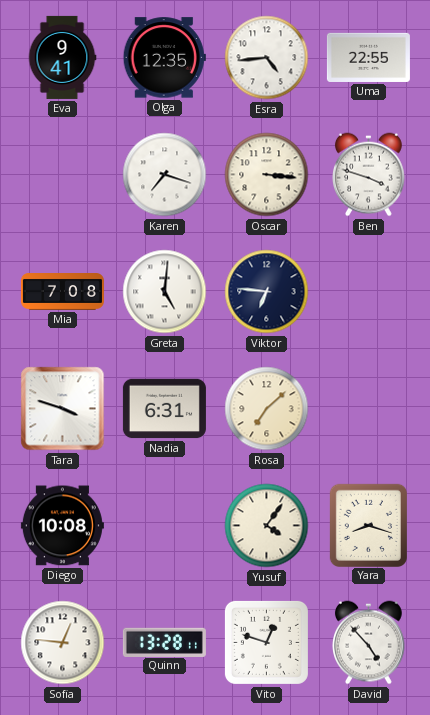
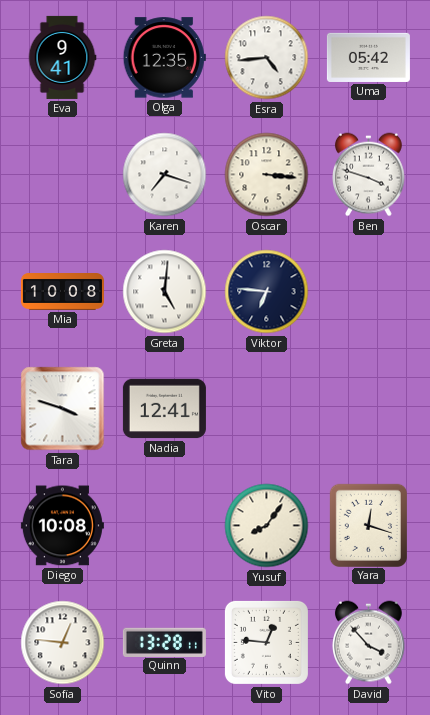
Uma: 22:55 -> 05:42
Mia: 7:08 -> 10:08
Nadia: 6:31 -> 12:41
Rosa: 7:08 -> none
Yusuf: 4:06 -> 8:06
Yara: 8:18 -> 12:18
Vito: 12:48 -> 12:46
David: 4:53 -> 3:53
